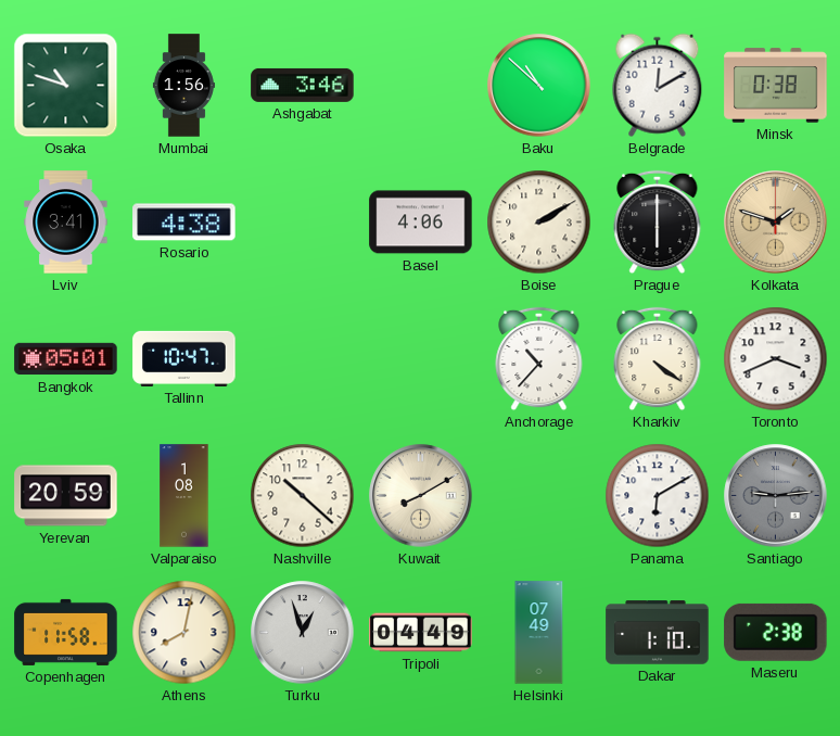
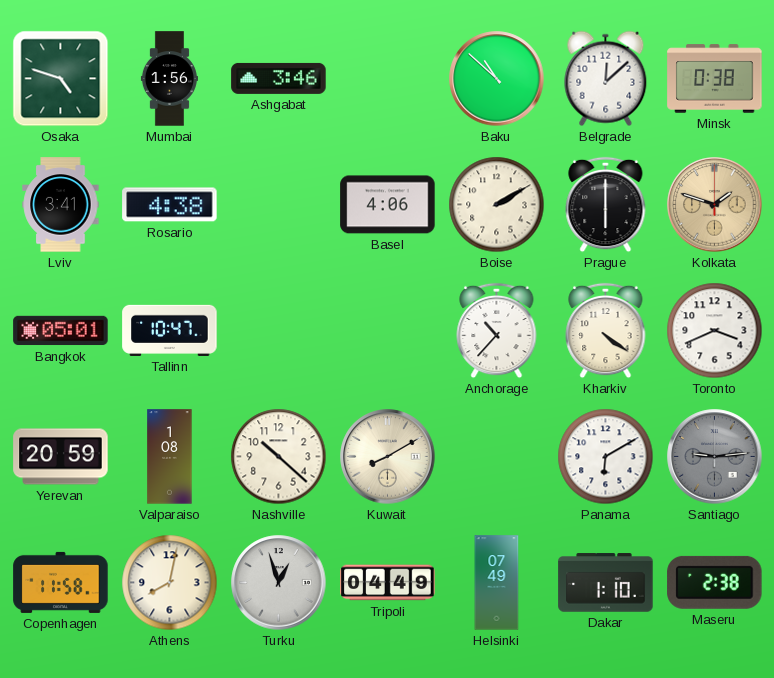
Osaka: 10:48 -> 4:48
Belgrade: 12:10 -> 12:08
